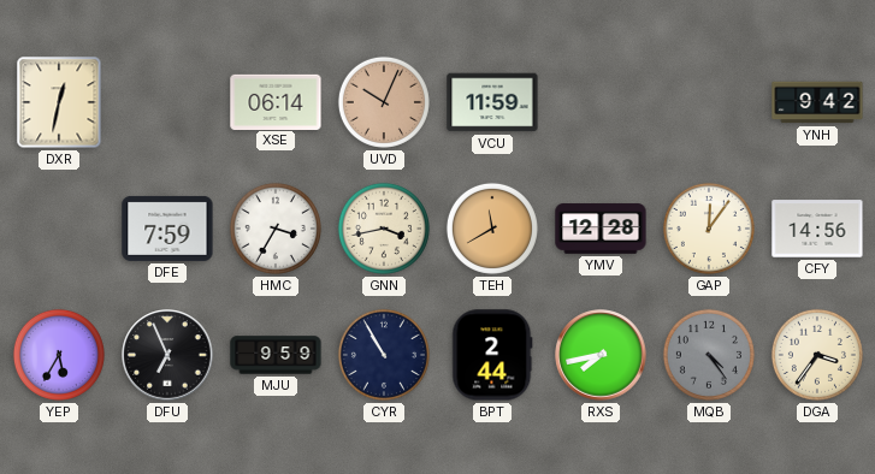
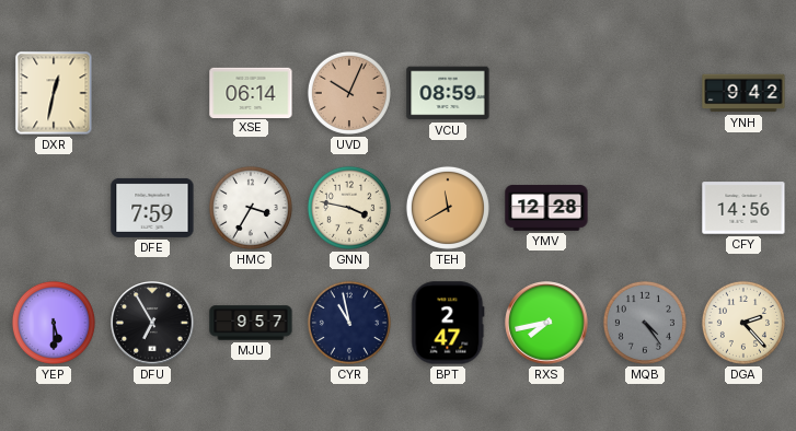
VCU: 11:59 -> 08:59
GNN: 3:43 -> 3:47
GAP: 12:06 -> none
YEP: 5:35 -> 5:30
DFU: 6:56 -> 6:55
MJU: 9:59 -> 9:57
CYR: 10:55 -> 10:58
BPT: 2:44 -> 2:47
DGA: 3:36 -> 2:23
